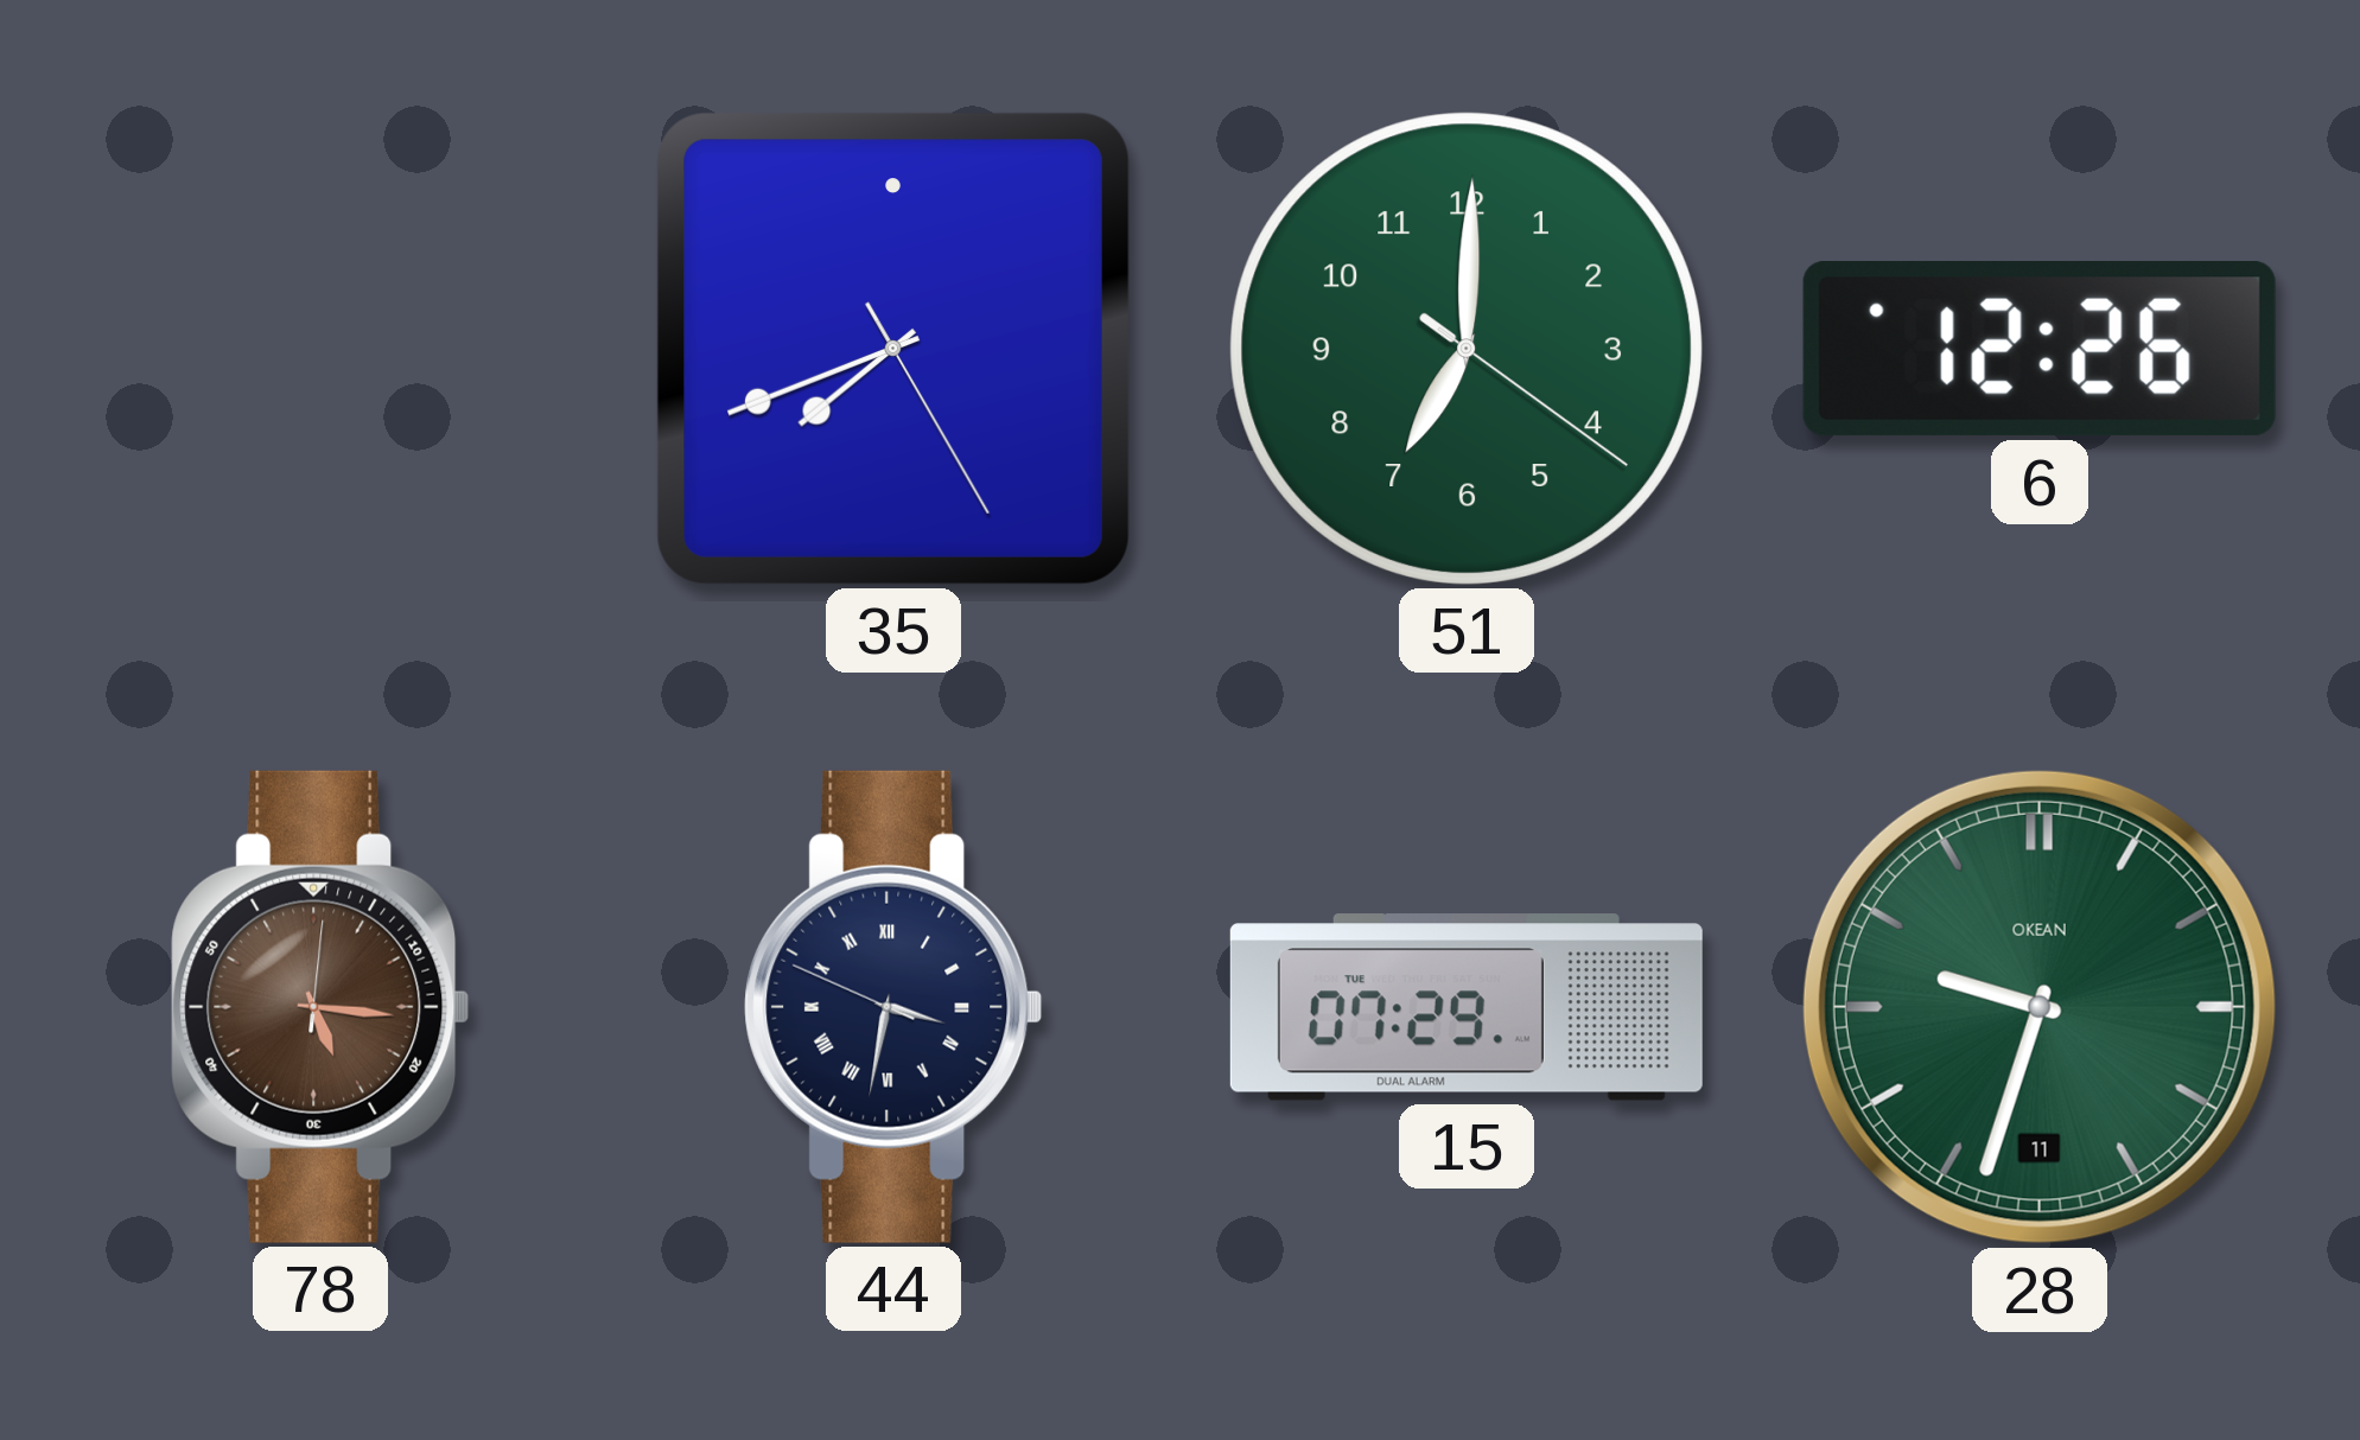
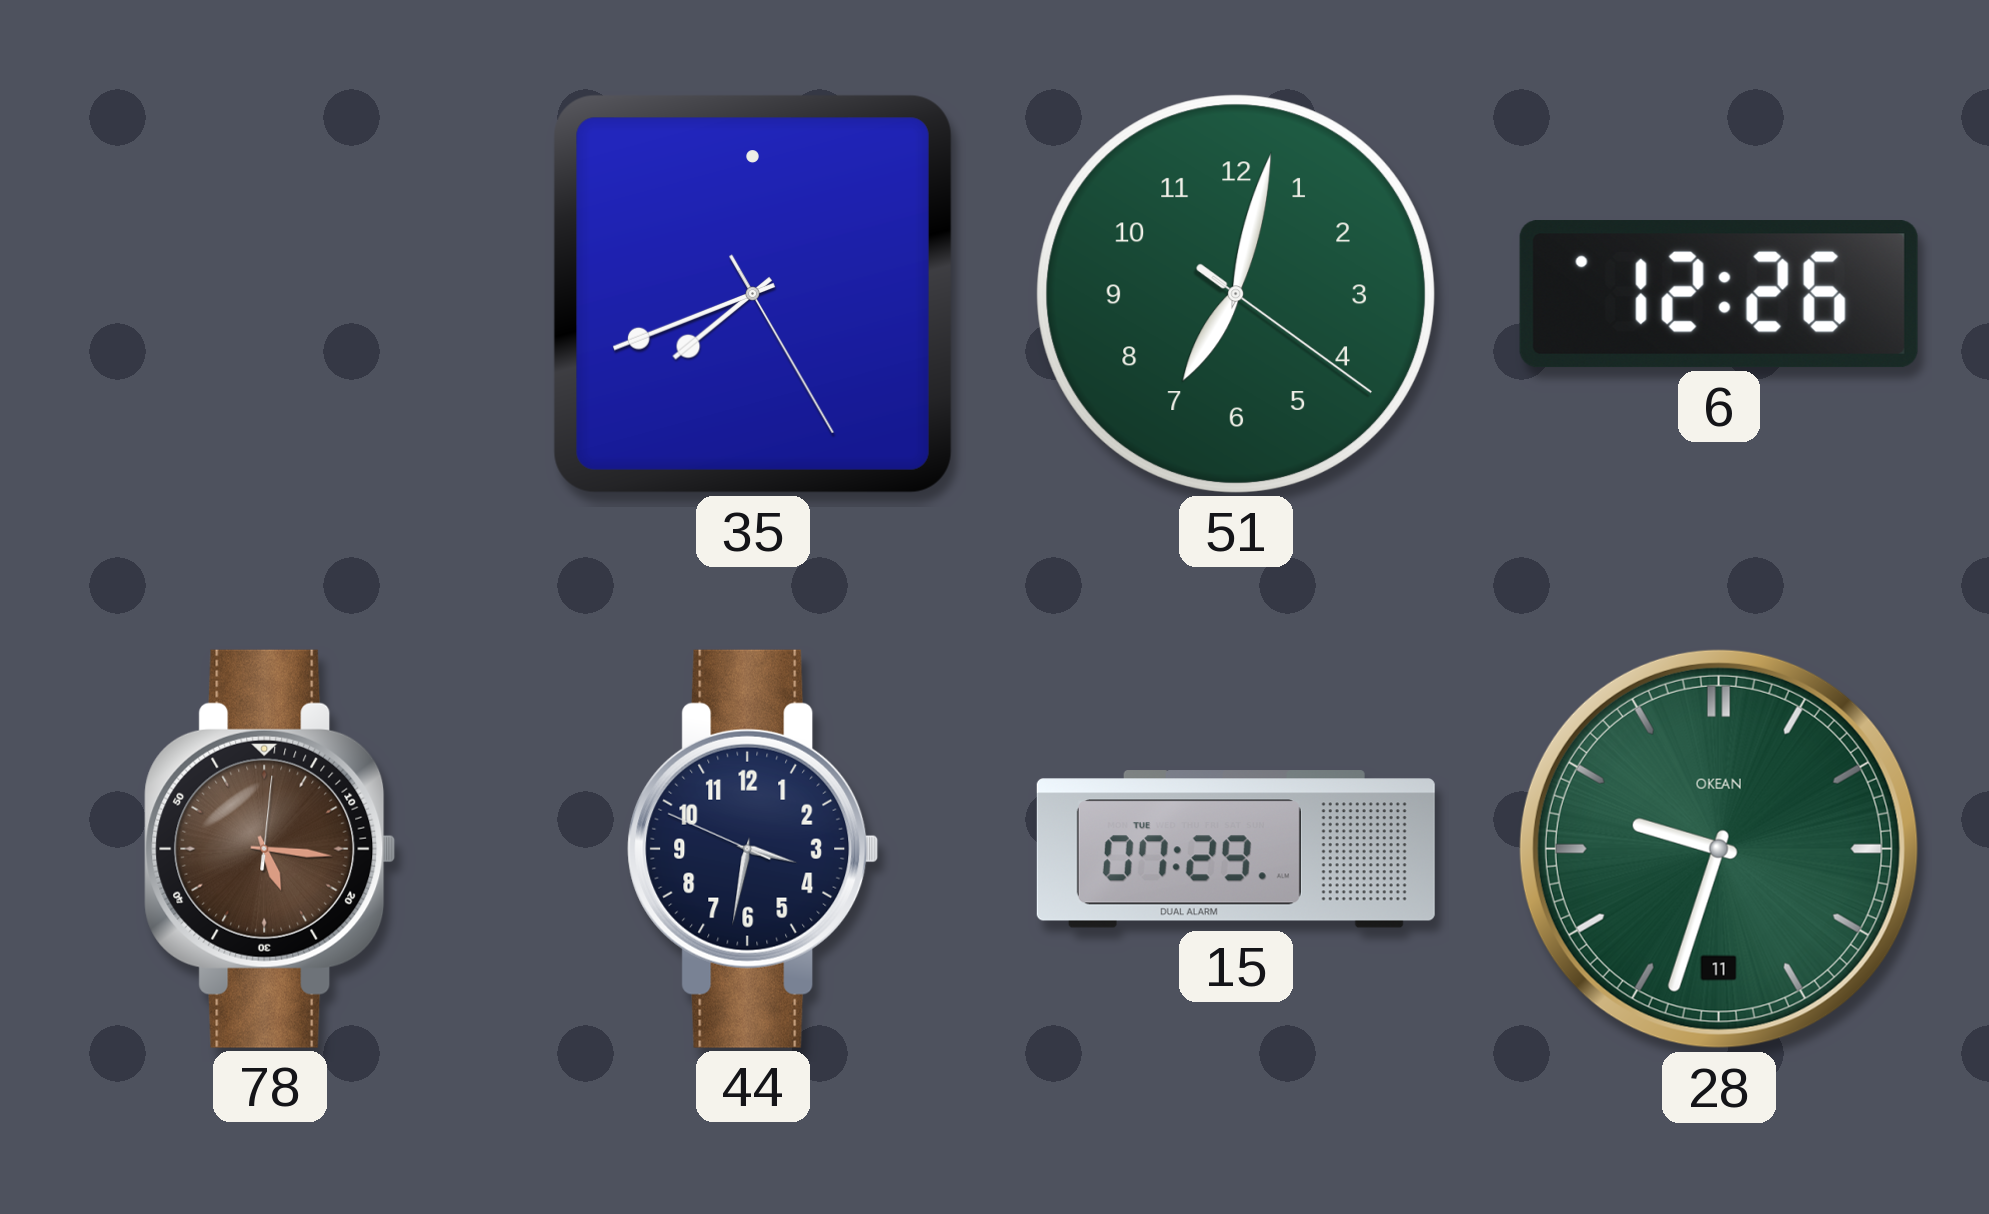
51: 7:00 -> 7:02
44 numerals: Roman -> Arabic
